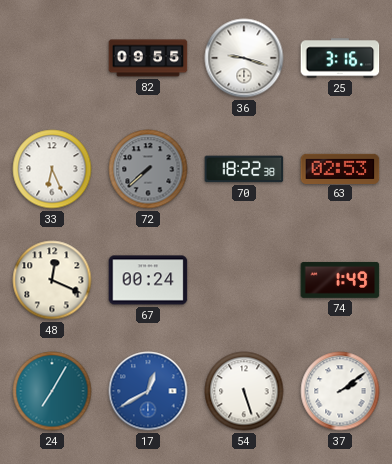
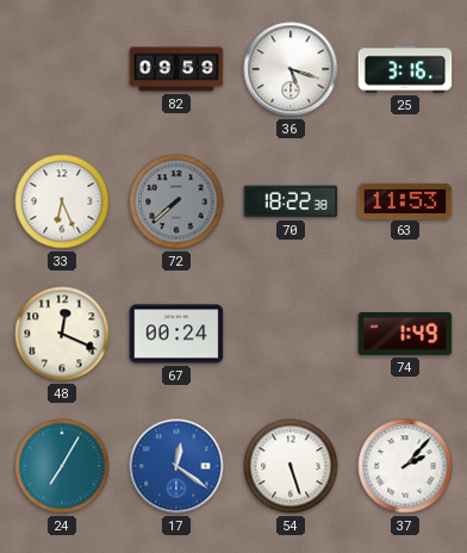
82: 09:55 -> 09:59
36: 9:18 -> 5:18
63: 02:53 -> 11:53
17: 12:40 -> 12:21
37: 2:09 -> 2:07
